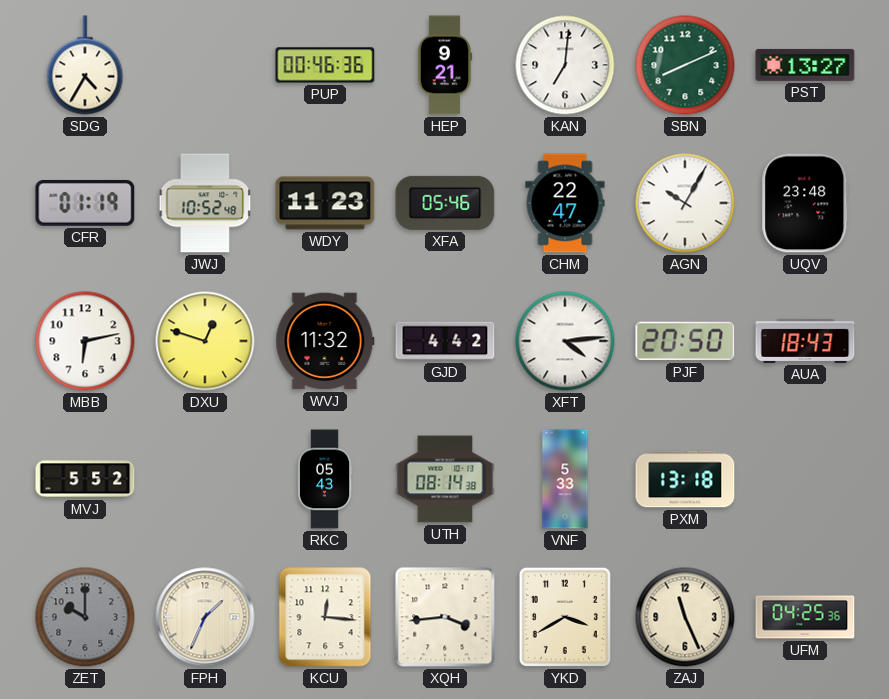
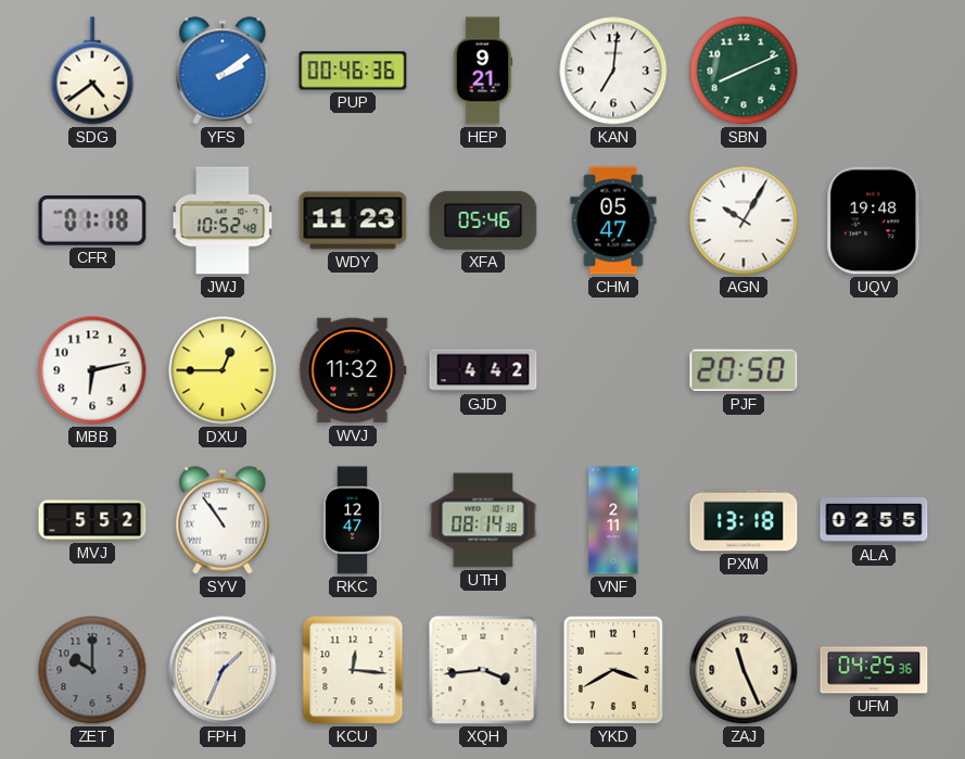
SDG: 4:35 -> 4:39
YFS: none -> 2:09
PST: 13:27 -> none
CFR: 01:19 -> 01:18
CHM: 22:47 -> 05:47
UQV: 23:48 -> 19:48
DXU: 12:48 -> 12:45
XFT: 4:14 -> none
AUA: 18:43 -> none
SYV: none -> 10:54
RKC: 05:43 -> 12:47
VNF: 5:33 -> 2:11
ALA: none -> 02:55
